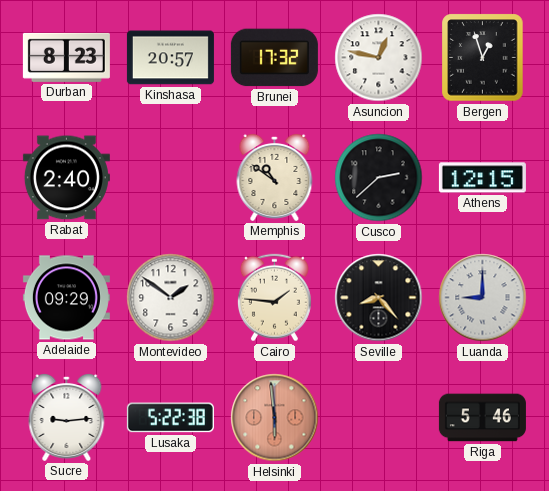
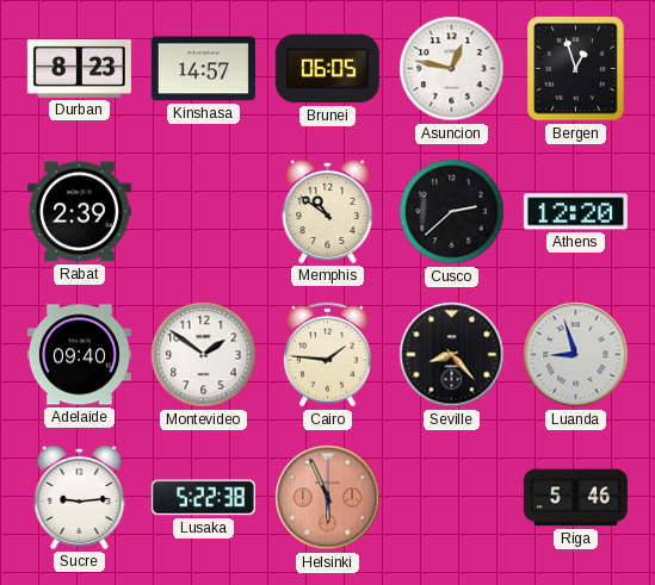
Kinshasa: 20:57 -> 14:57
Brunei: 17:32 -> 06:05
Rabat: 2:40 -> 2:39
Athens: 12:15 -> 12:20
Adelaide: 09:29 -> 09:40
Luanda: 9:00 -> 8:57
Helsinki: 5:59 -> 5:56
